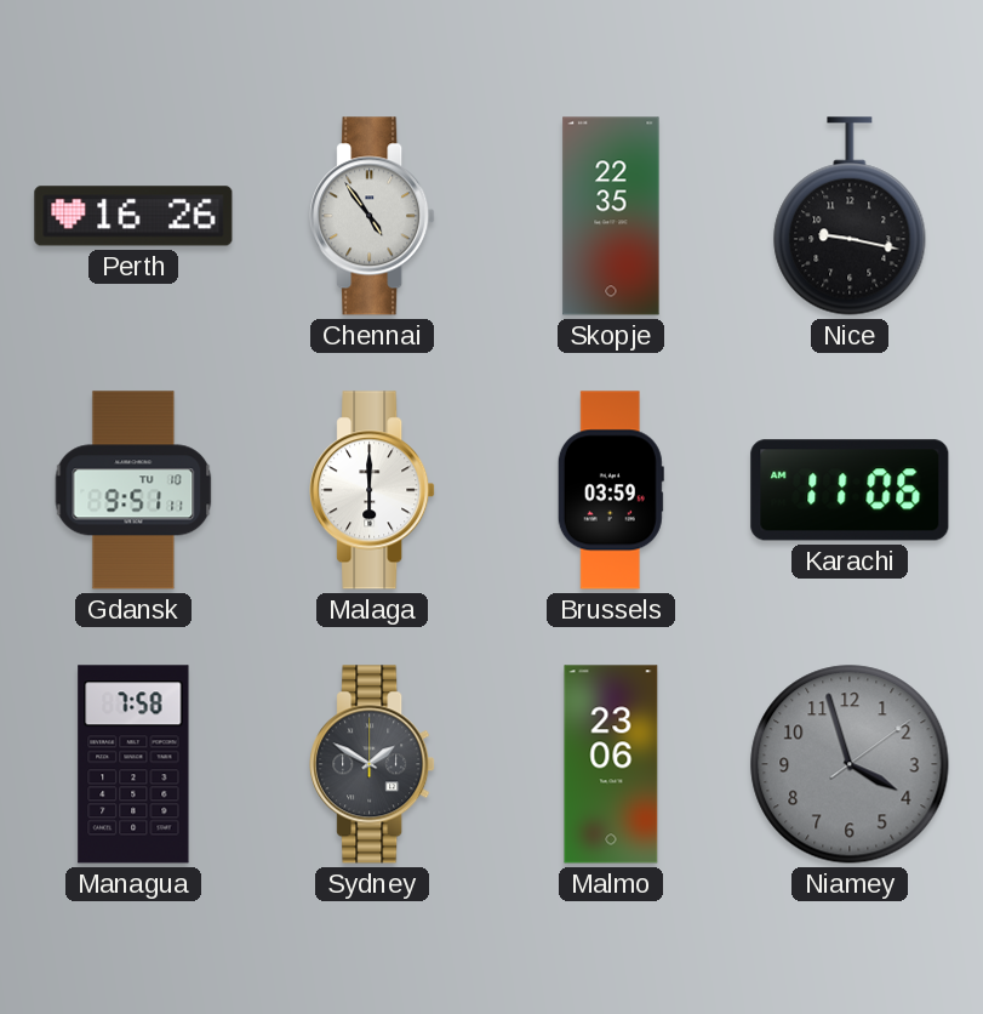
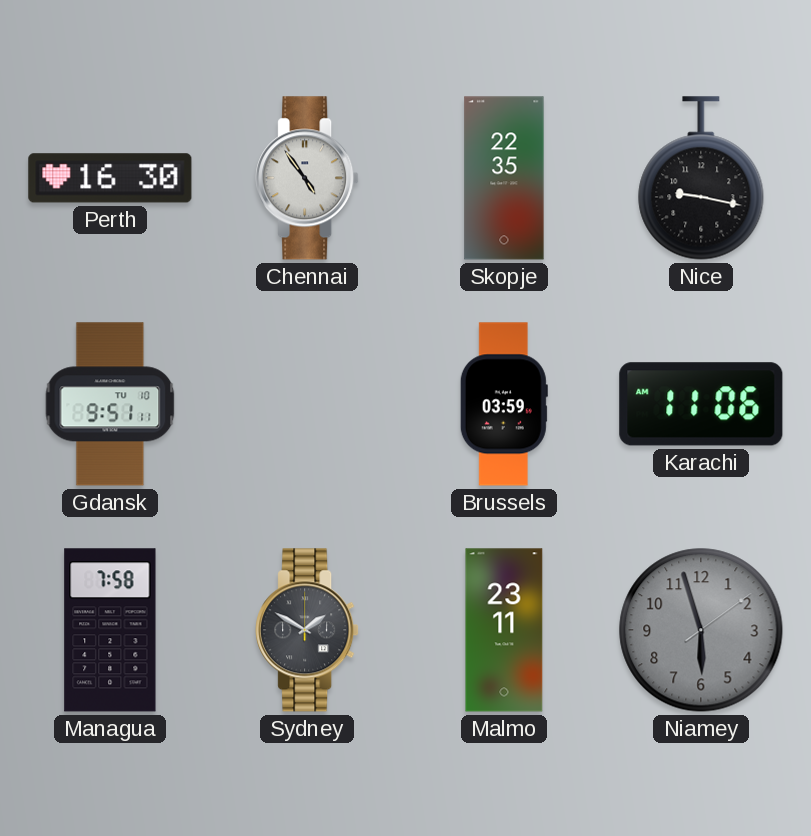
Perth: 16:26 -> 16:30
Malaga: 6:00 -> none
Malmo: 23:06 -> 23:11
Niamey: 3:57 -> 5:57
